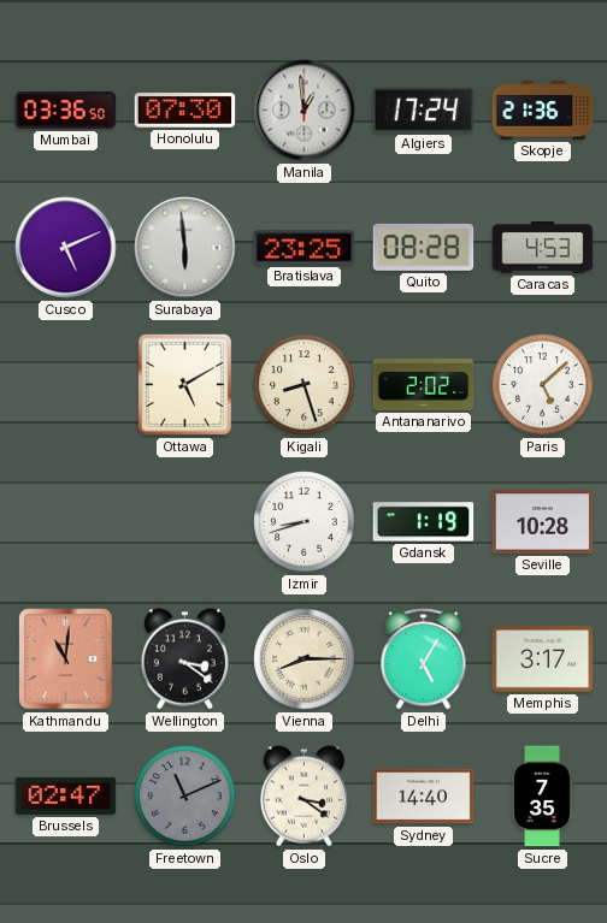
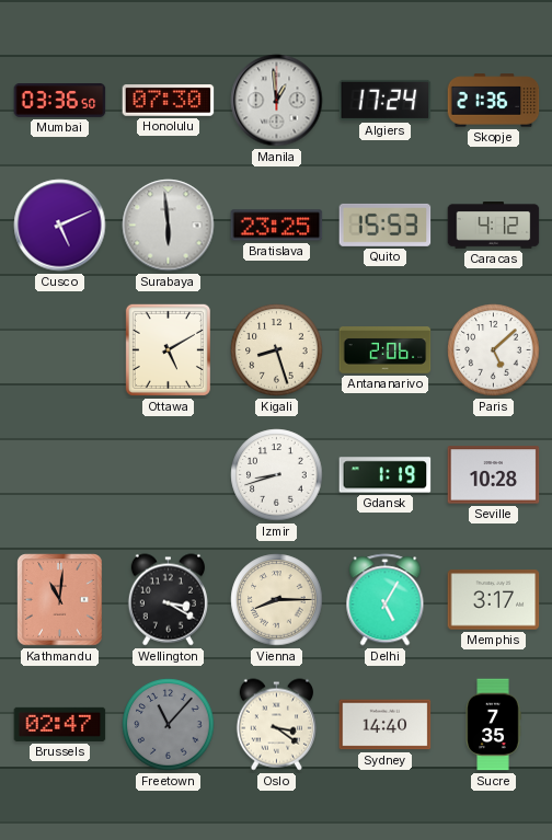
Quito: 08:28 -> 15:53
Caracas: 4:53 -> 4:12
Antananarivo: 2:02 -> 2:06
Wellington: 3:21 -> 3:20
Freetown: 11:11 -> 11:07
